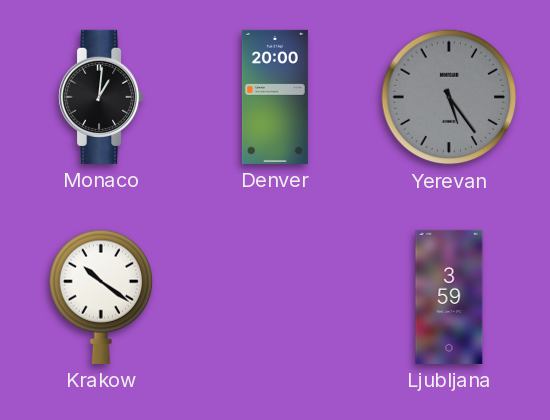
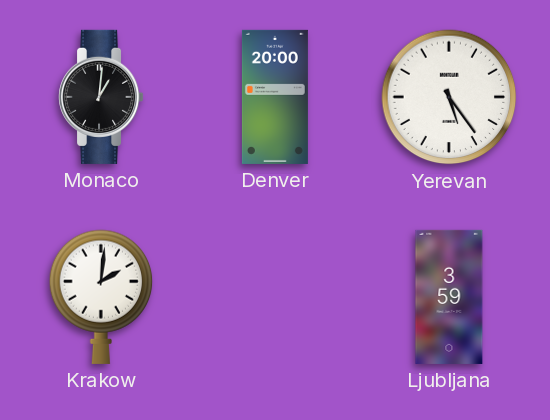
Yerevan dial: grey -> white
Krakow: 10:21 -> 2:01
